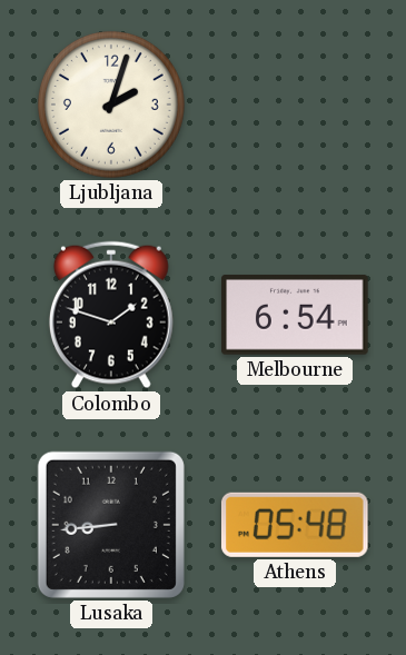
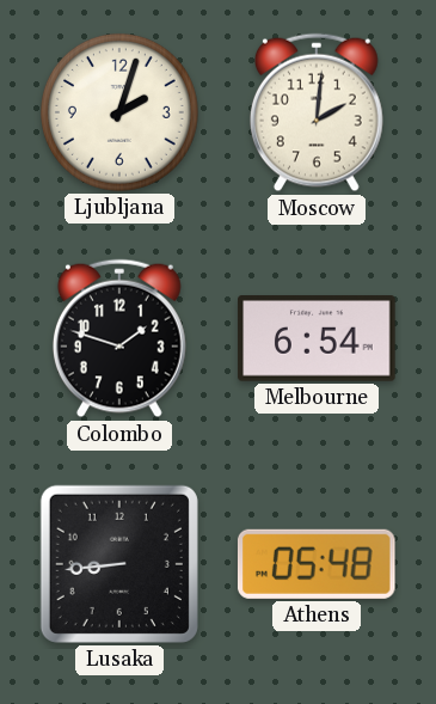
Moscow: none -> 2:01
